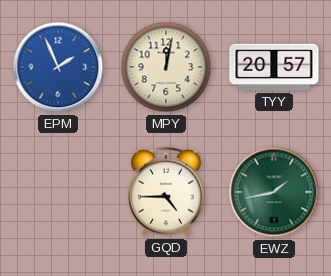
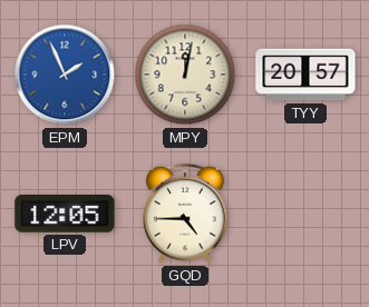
LPV: none -> 12:05
EWZ: 1:43 -> none
